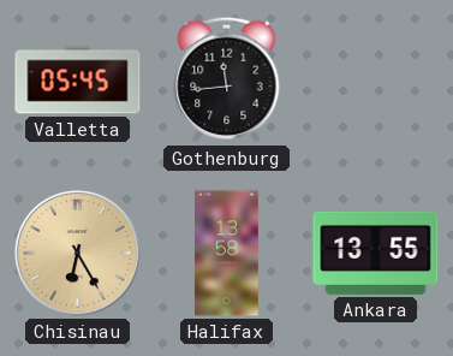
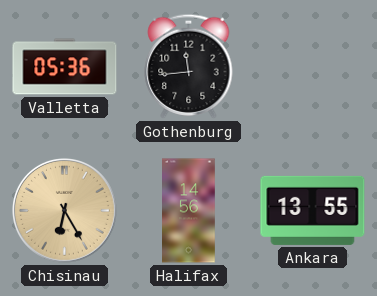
Valletta: 05:45 -> 05:36
Halifax: 13:58 -> 14:56
